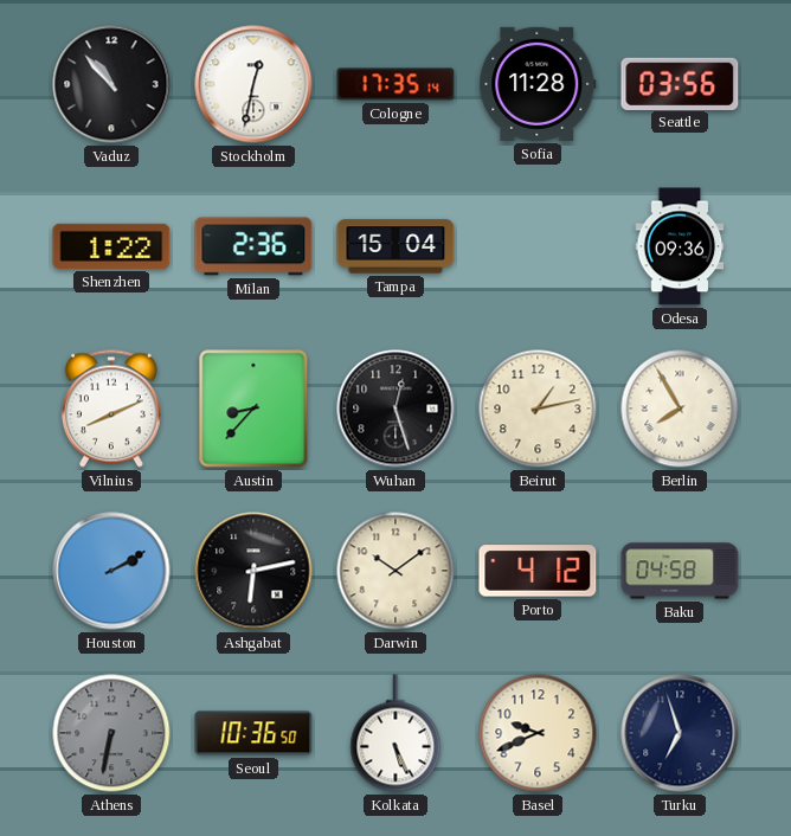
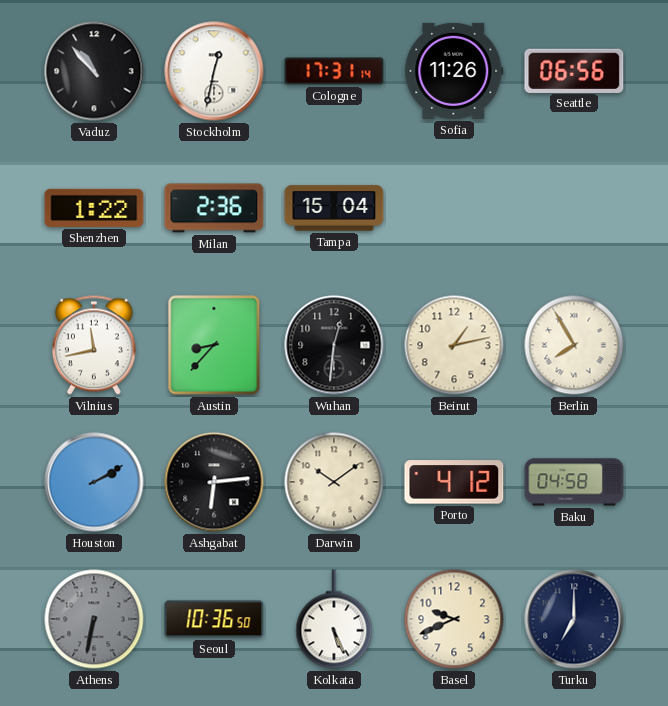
Cologne: 17:35 -> 17:31
Sofia: 11:28 -> 11:26
Seattle: 03:56 -> 06:56
Odesa: 09:36 -> none
Vilnius: 8:11 -> 11:43
Wuhan: 12:27 -> 12:31
Ashgabat: 6:13 -> 6:14
Turku: 6:57 -> 7:00
